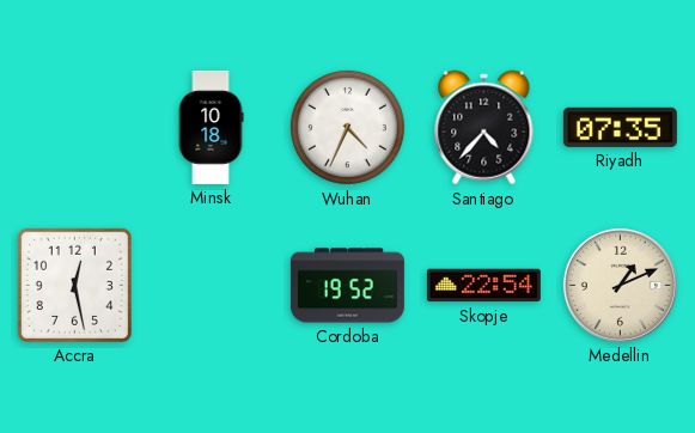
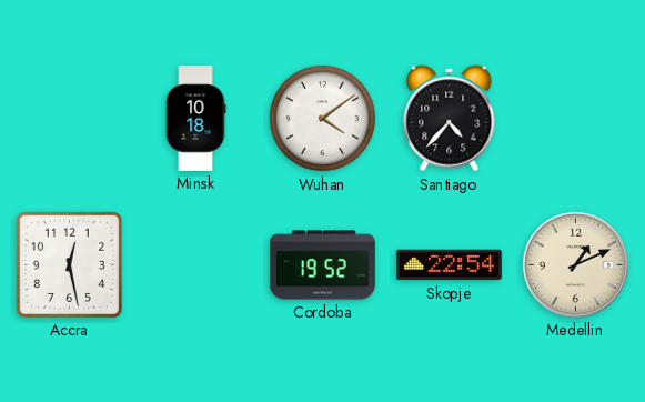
Wuhan: 4:34 -> 4:09
Riyadh: 07:35 -> none
